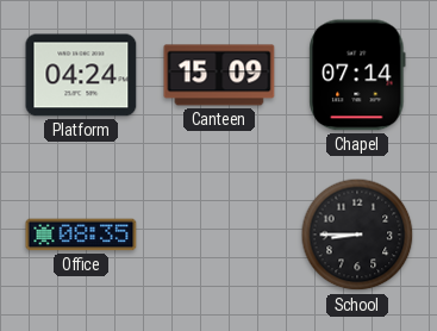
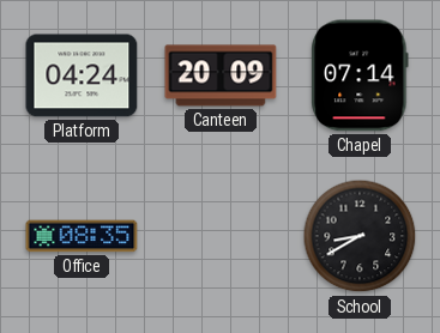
Canteen: 15:09 -> 20:09
School: 8:45 -> 8:40
